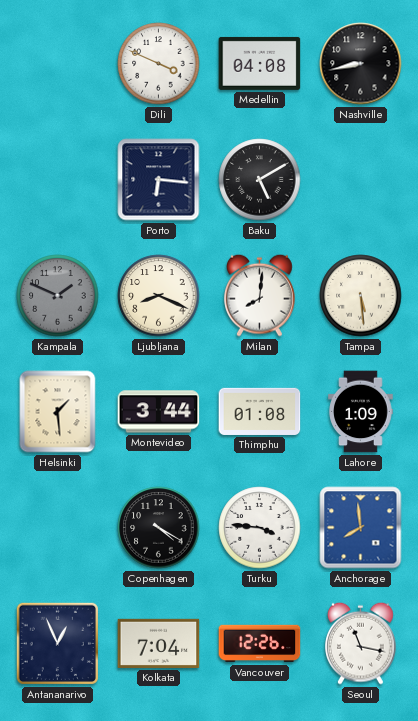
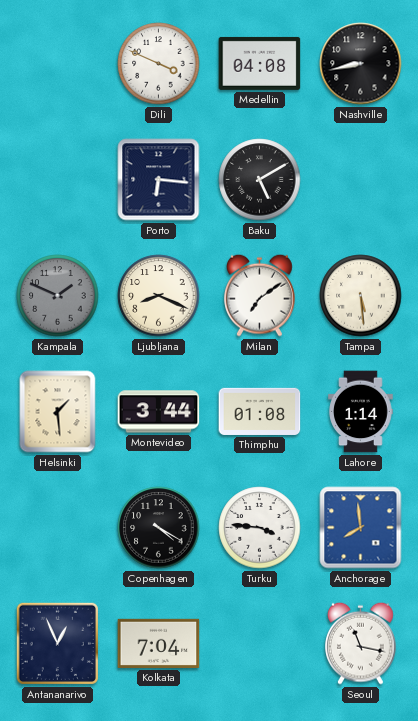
Milan: 8:01 -> 7:09
Lahore: 1:09 -> 1:14
Vancouver: 12:26 -> none
